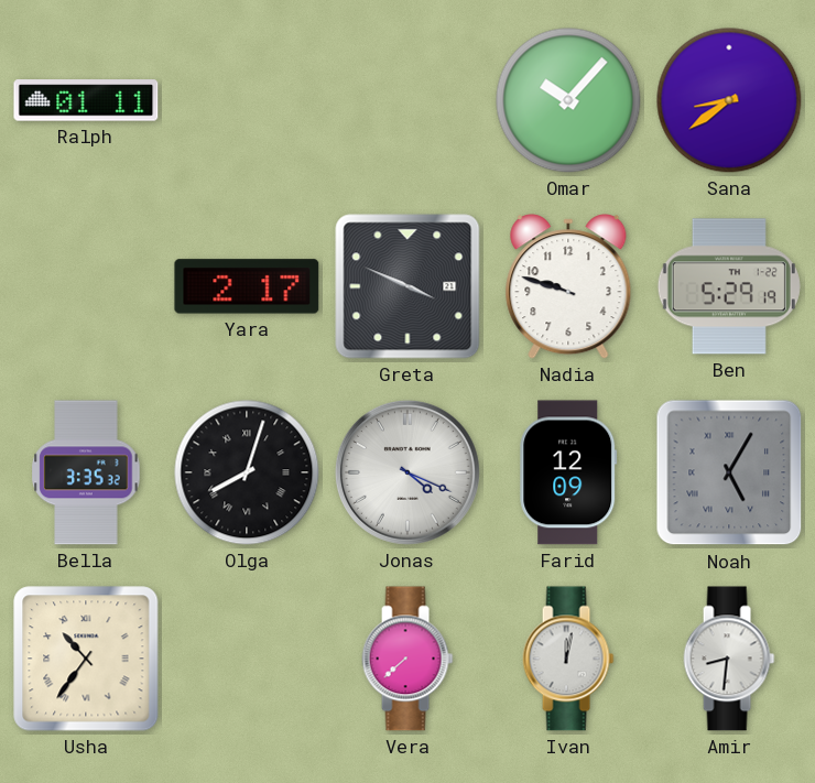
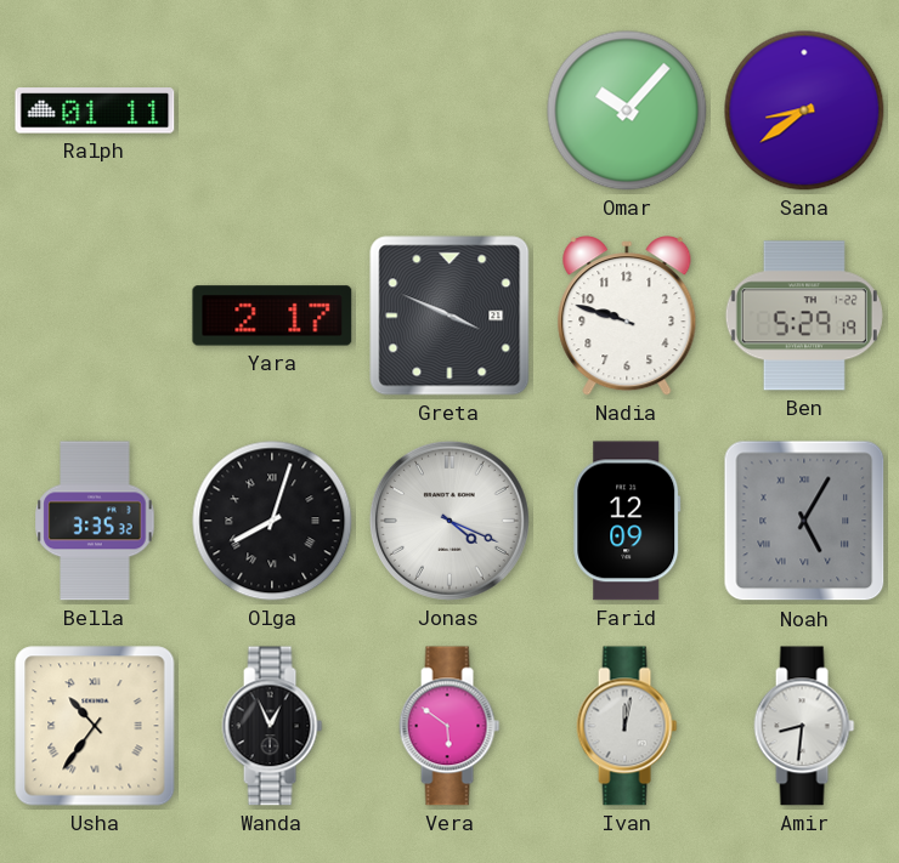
Wanda: none -> 12:56
Vera: 7:38 -> 5:51
